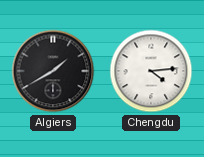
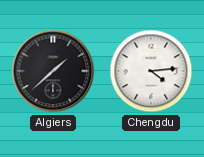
Algiers: 1:40 -> 1:38
